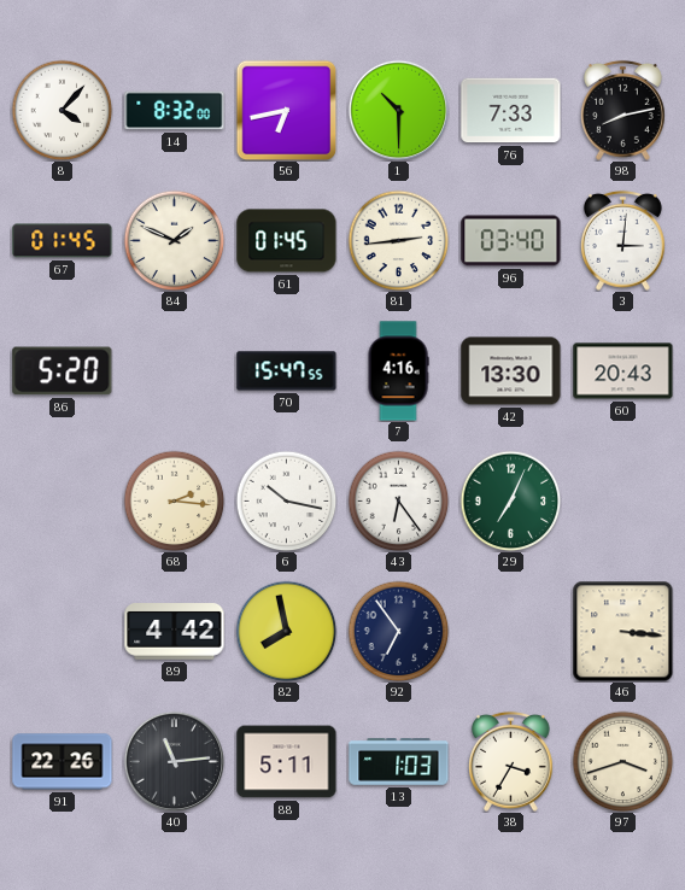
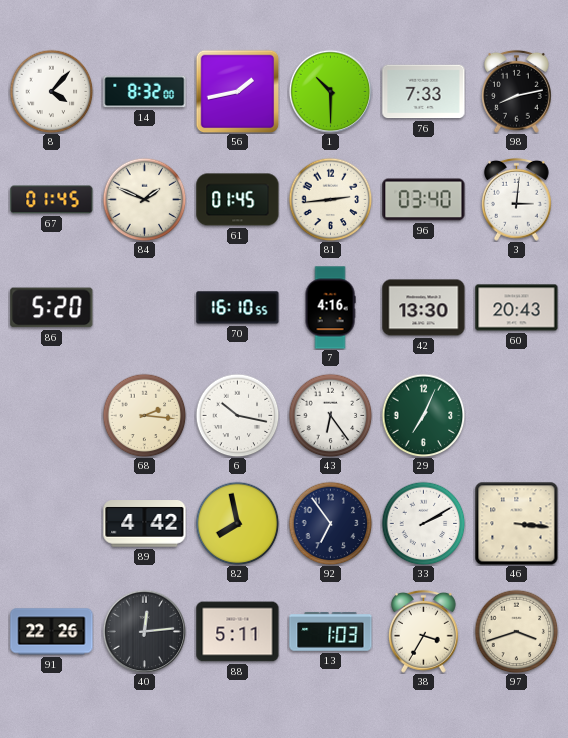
56: 6:43 -> 1:43
70: 15:47 -> 16:10
33: none -> 2:10
40: 11:14 -> 12:14
